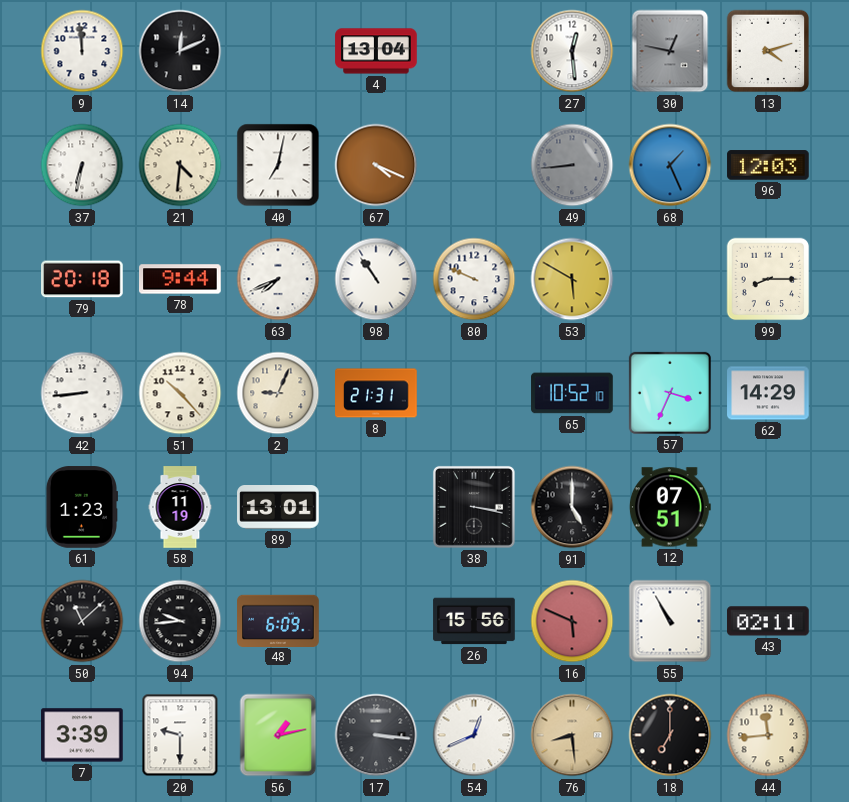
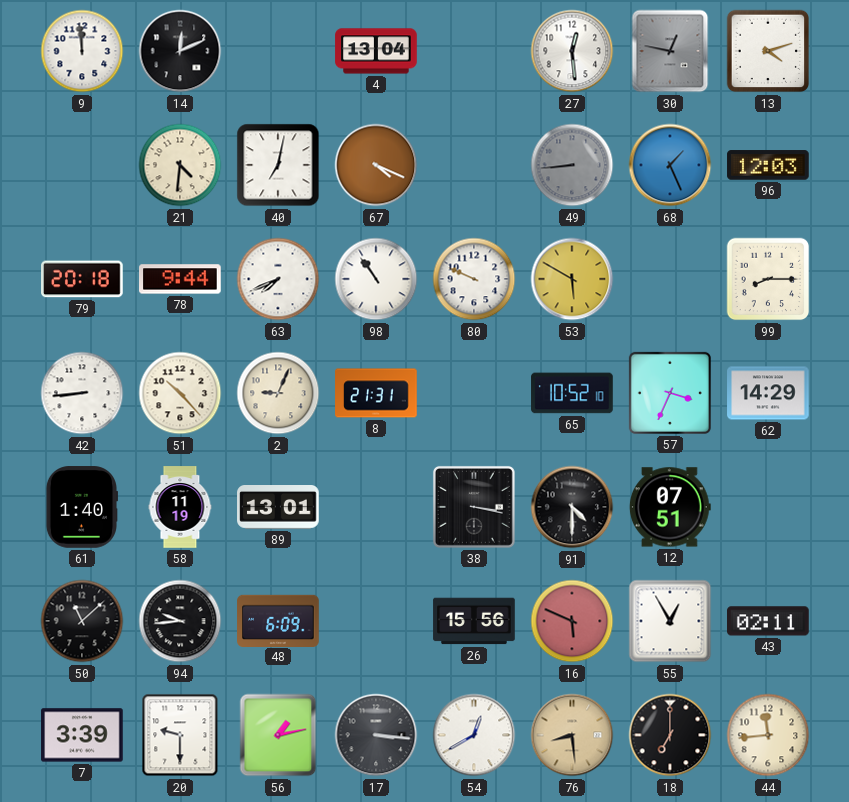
37: 6:32 -> none
61: 1:23 -> 1:40
91: 5:00 -> 4:30
55: 10:55 -> 12:55
54: 12:41 -> 12:40
